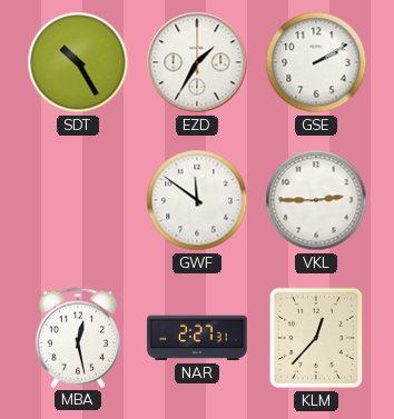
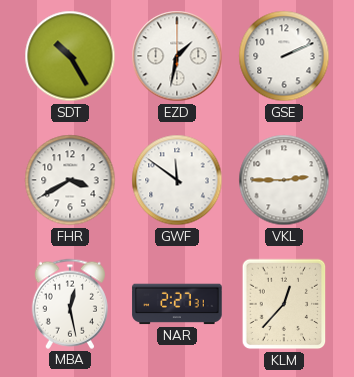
EZD: 1:35 -> 1:32
GSE: 2:10 -> 2:11
FHR: none -> 3:40
